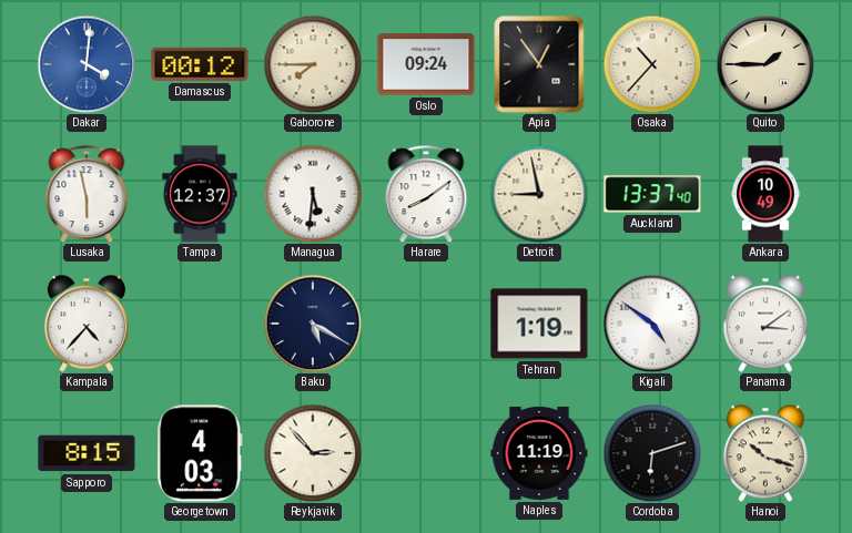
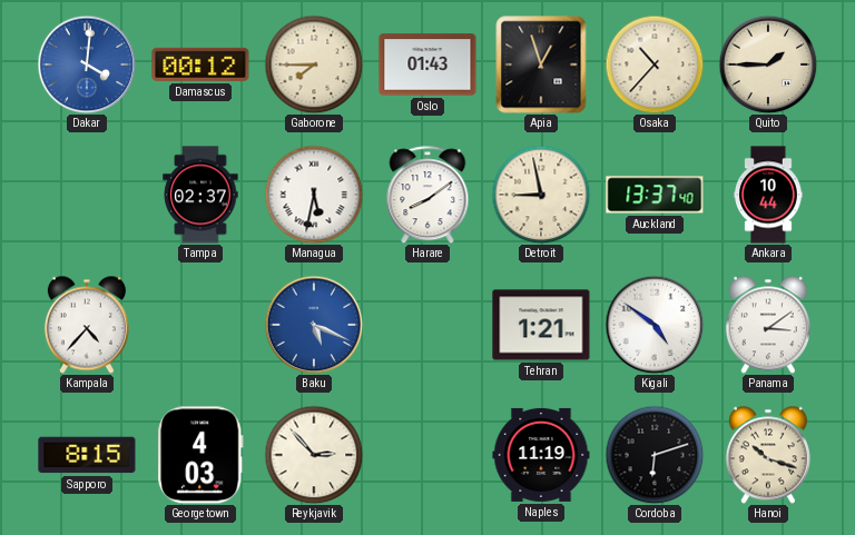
Oslo: 09:24 -> 01:43
Apia: 12:54 -> 12:57
Lusaka: 5:58 -> none
Tampa: 12:37 -> 02:37
Managua: 5:31 -> 5:32
Ankara: 10:49 -> 10:44
Baku: 5:20 -> 5:19
Baku dial: navy -> blue
Tehran: 1:19 -> 1:21
